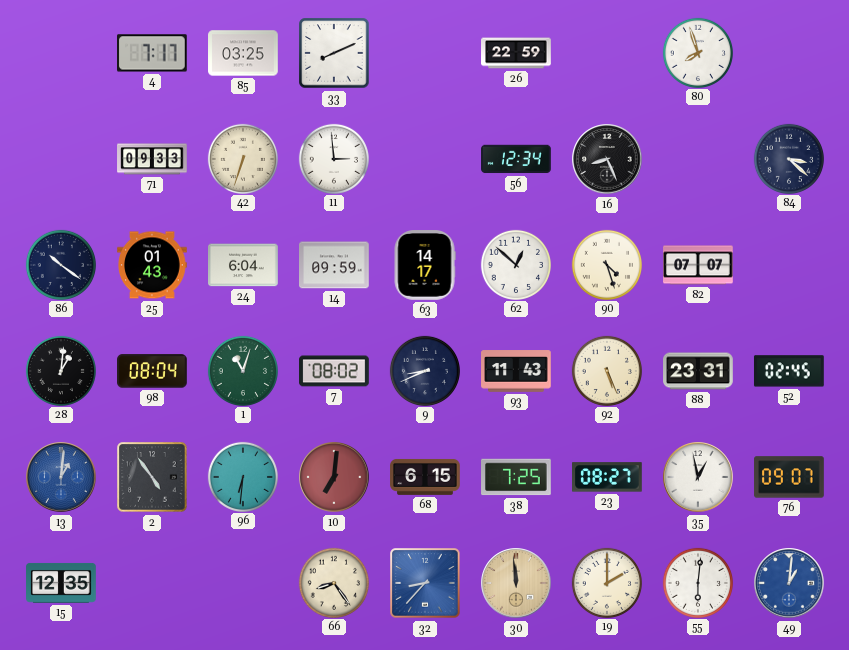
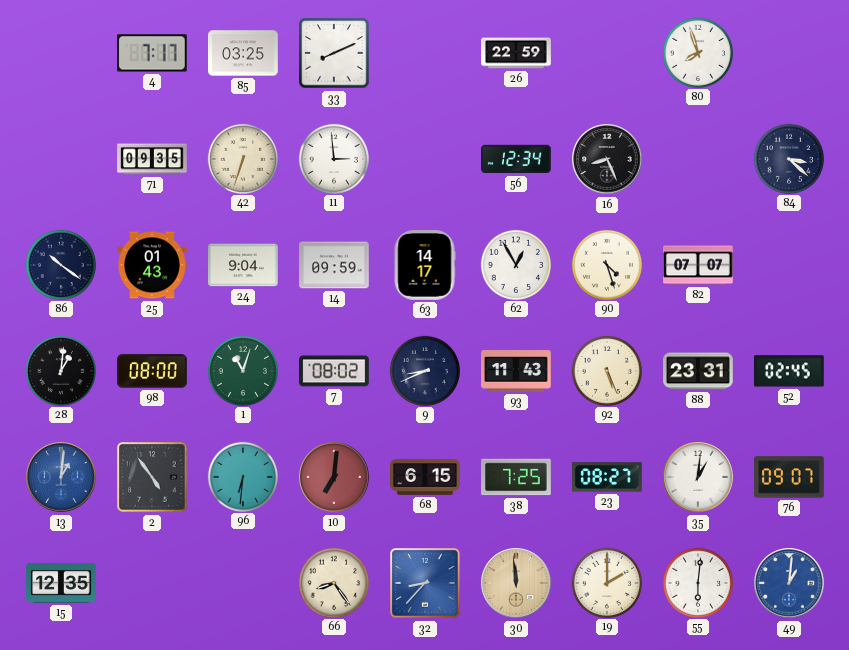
71: 09:33 -> 09:35
24: 6:04 -> 9:04
62: 12:52 -> 12:55
98: 08:04 -> 08:00
35: 12:58 -> 1:01
